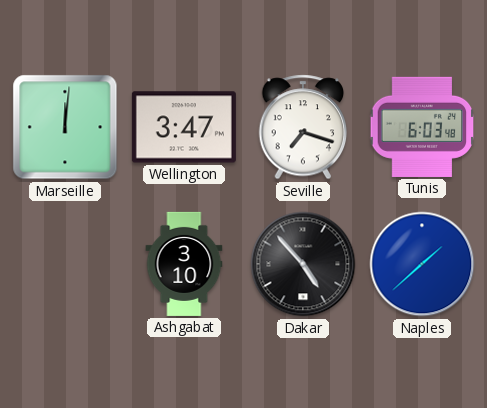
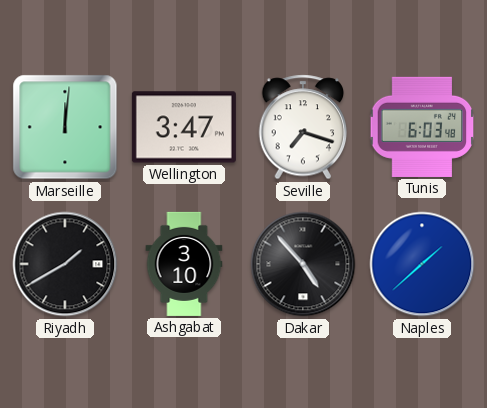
Riyadh: none -> 1:40
